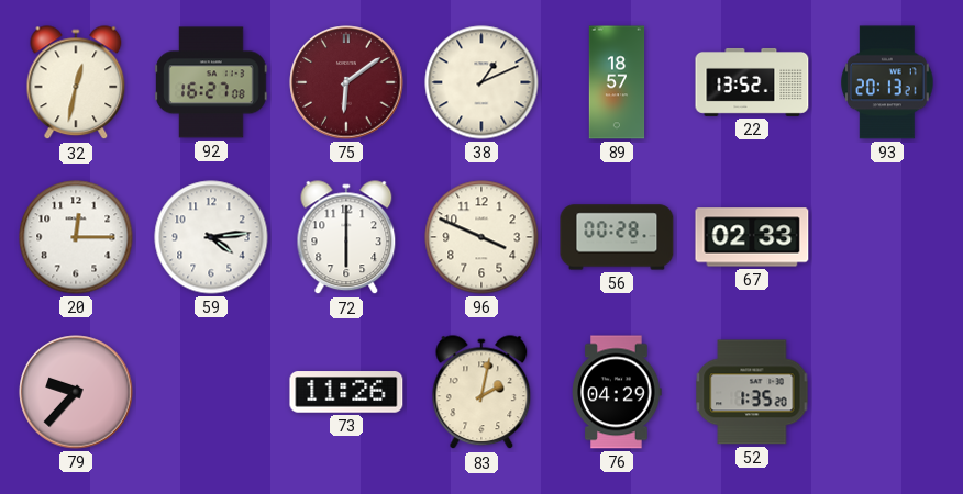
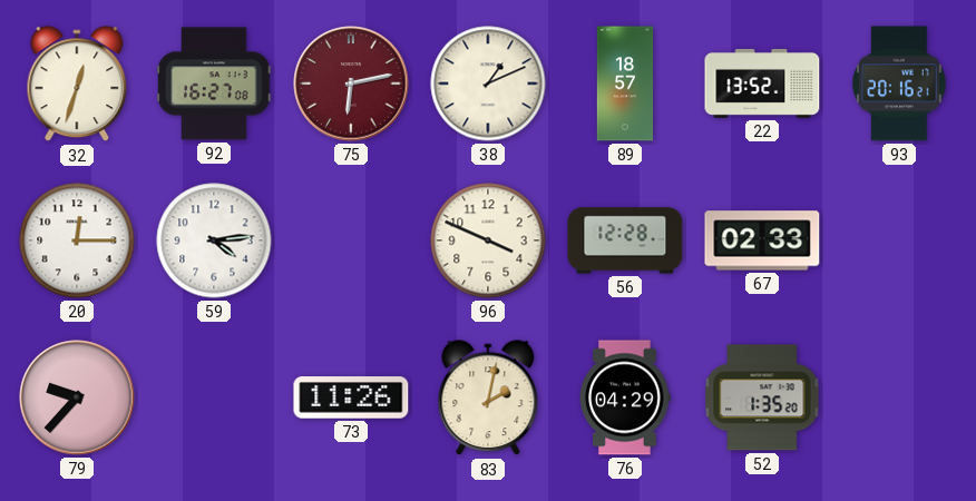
32: 12:32 -> 12:33
75: 6:09 -> 6:13
93: 20:13 -> 20:16
72: 6:00 -> none
56: 00:28 -> 12:28
